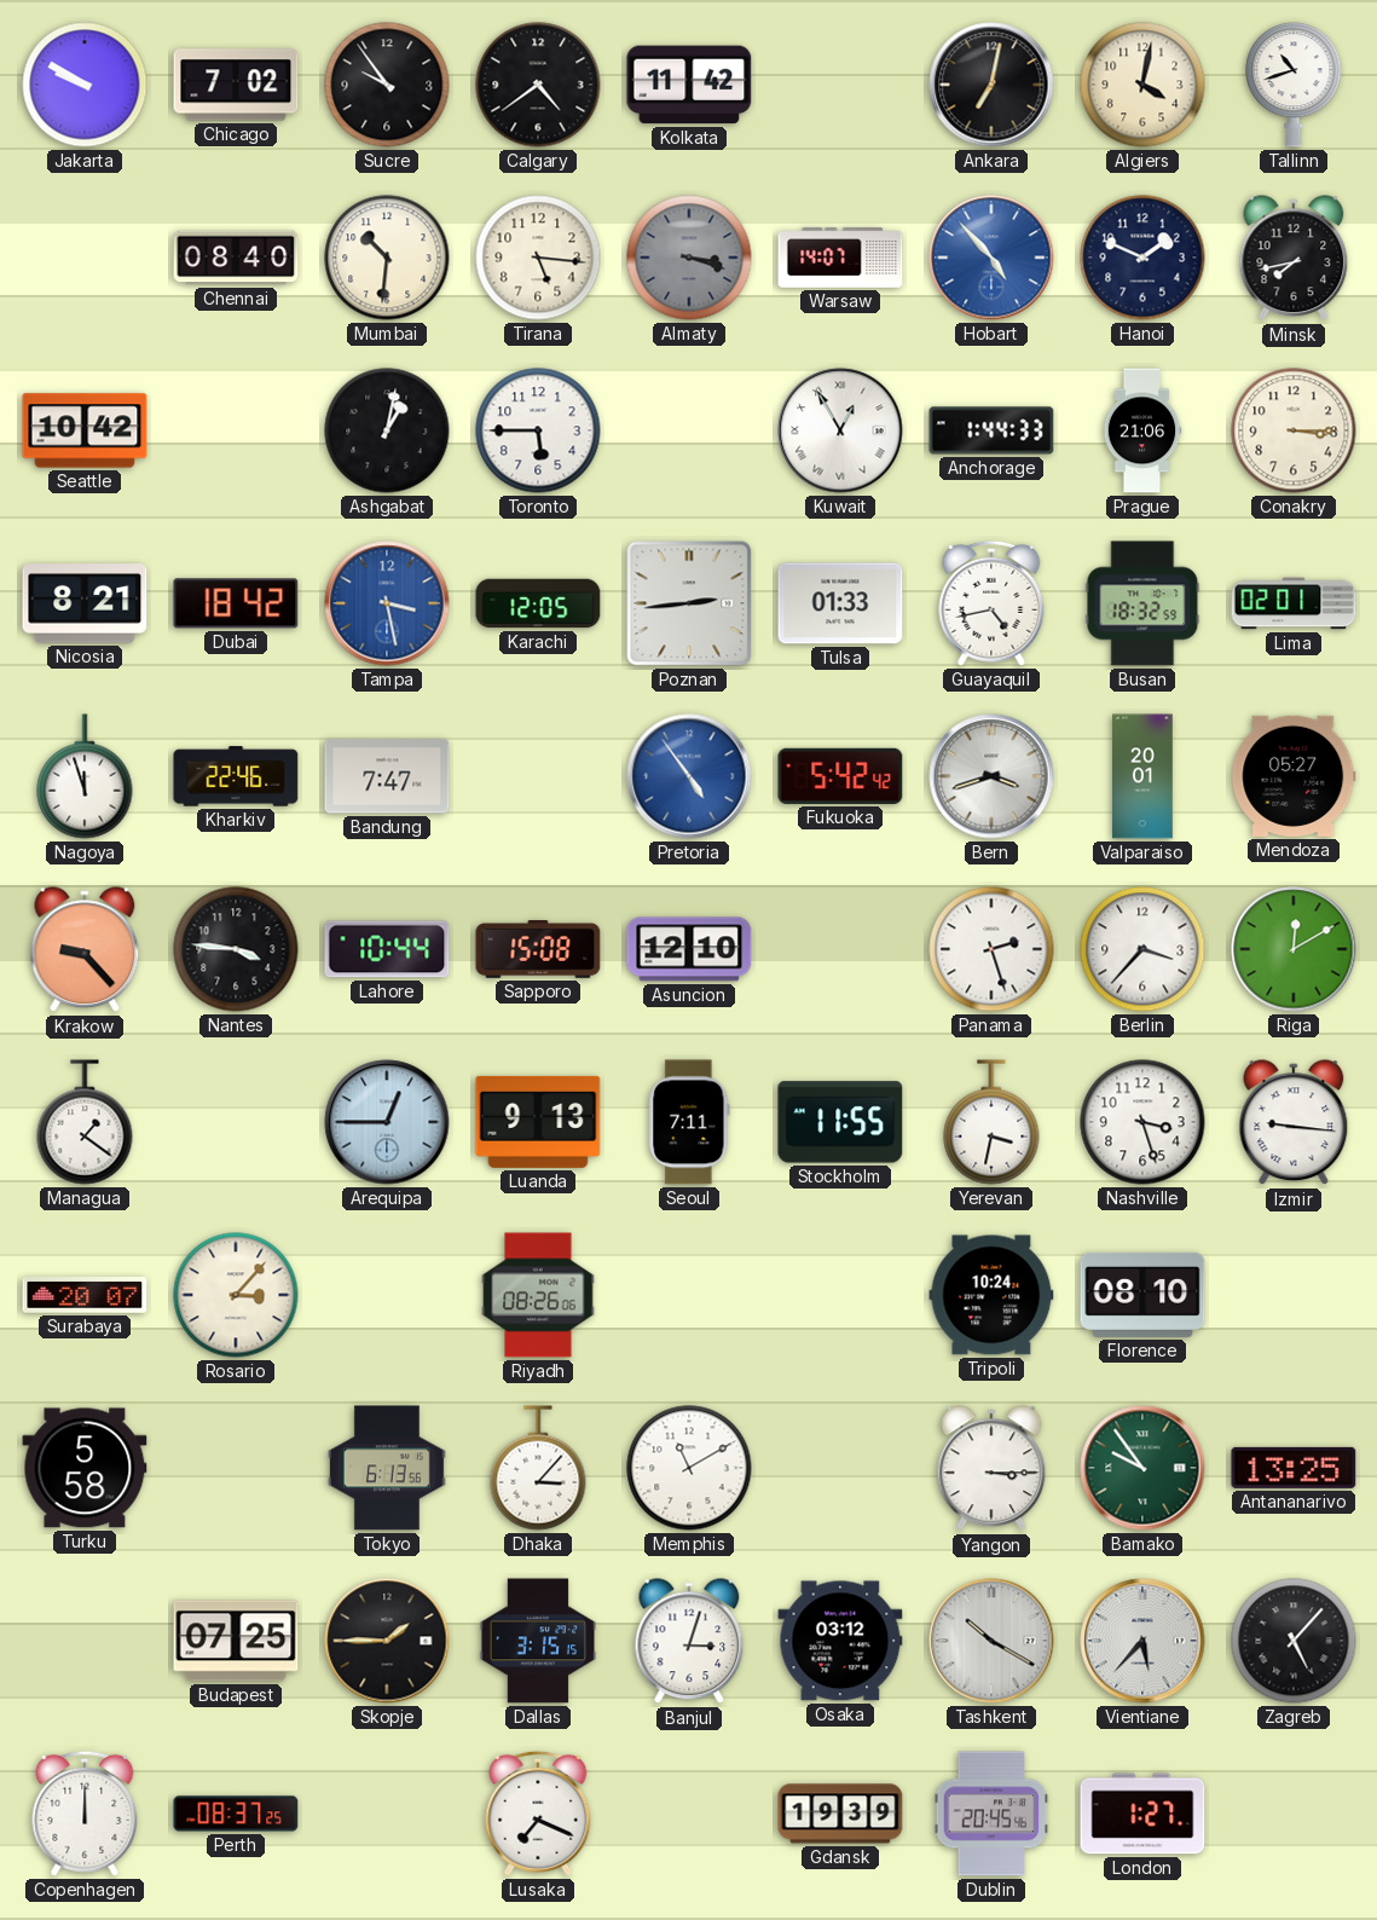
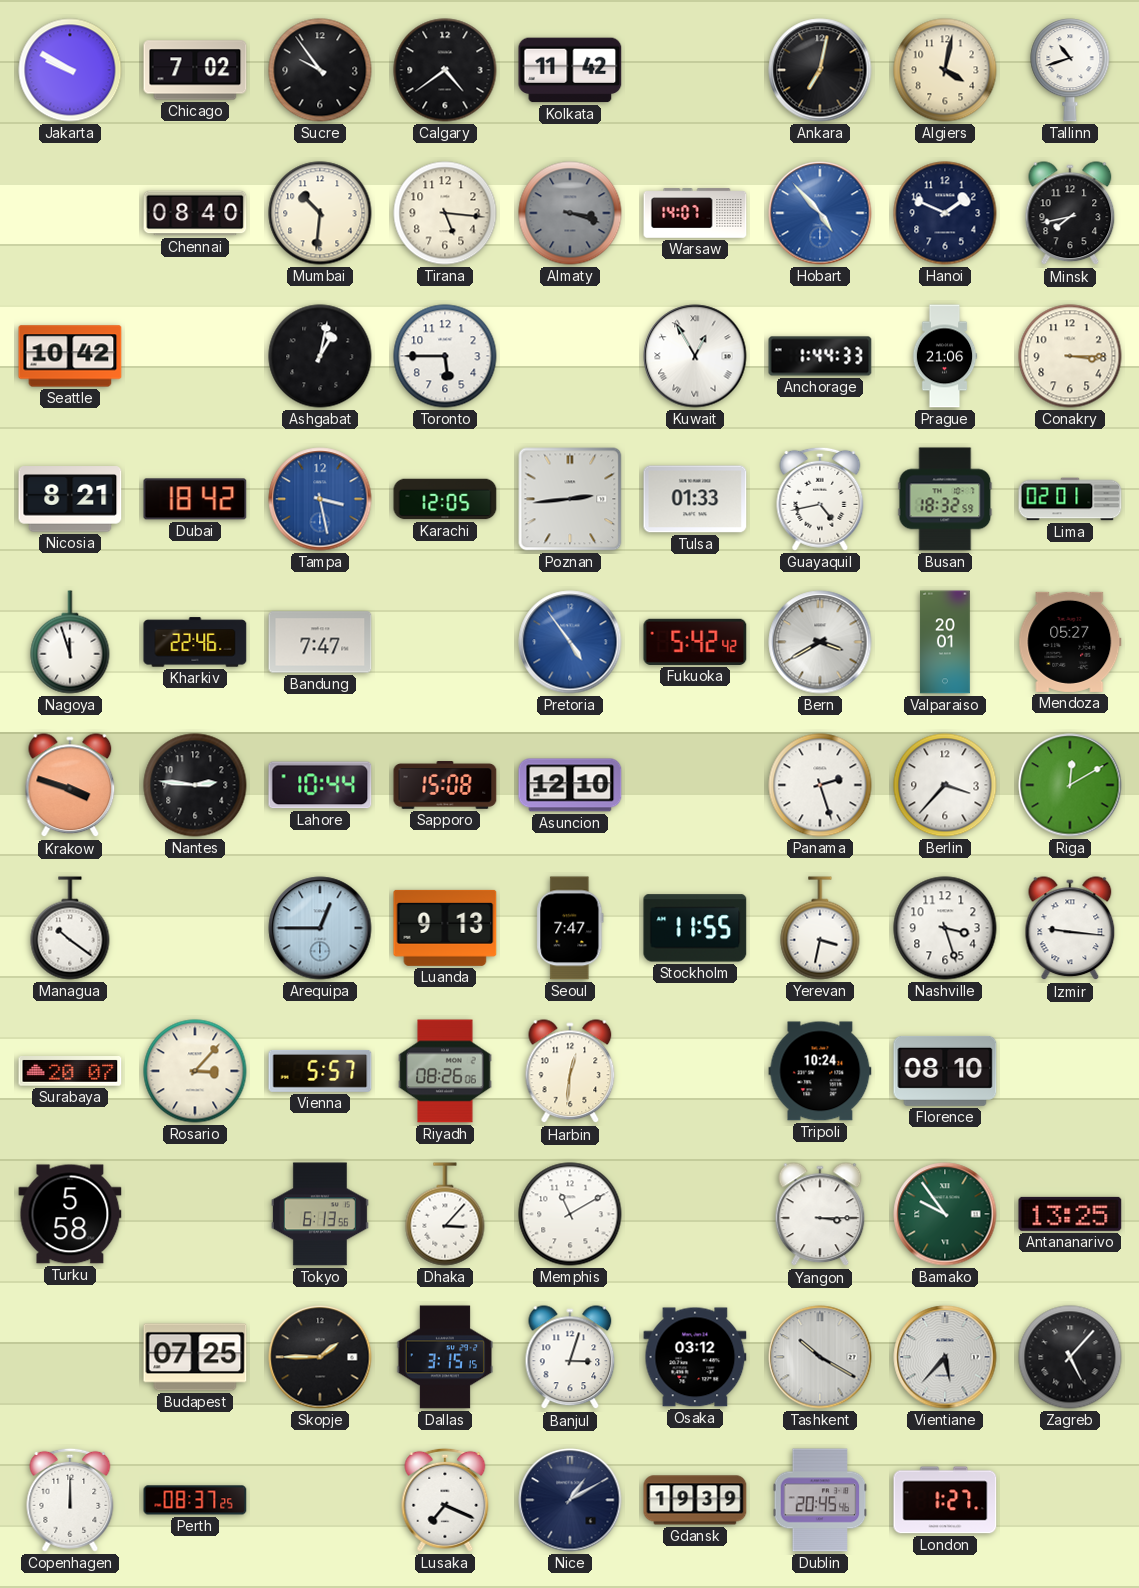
Bern: 3:42 -> 3:40
Krakow: 9:23 -> 3:48
Nantes: 3:46 -> 2:46
Managua: 1:21 -> 10:21
Seoul: 7:11 -> 7:47
Vienna: none -> 5:57
Harbin: none -> 12:31
Nice: none -> 1:10
